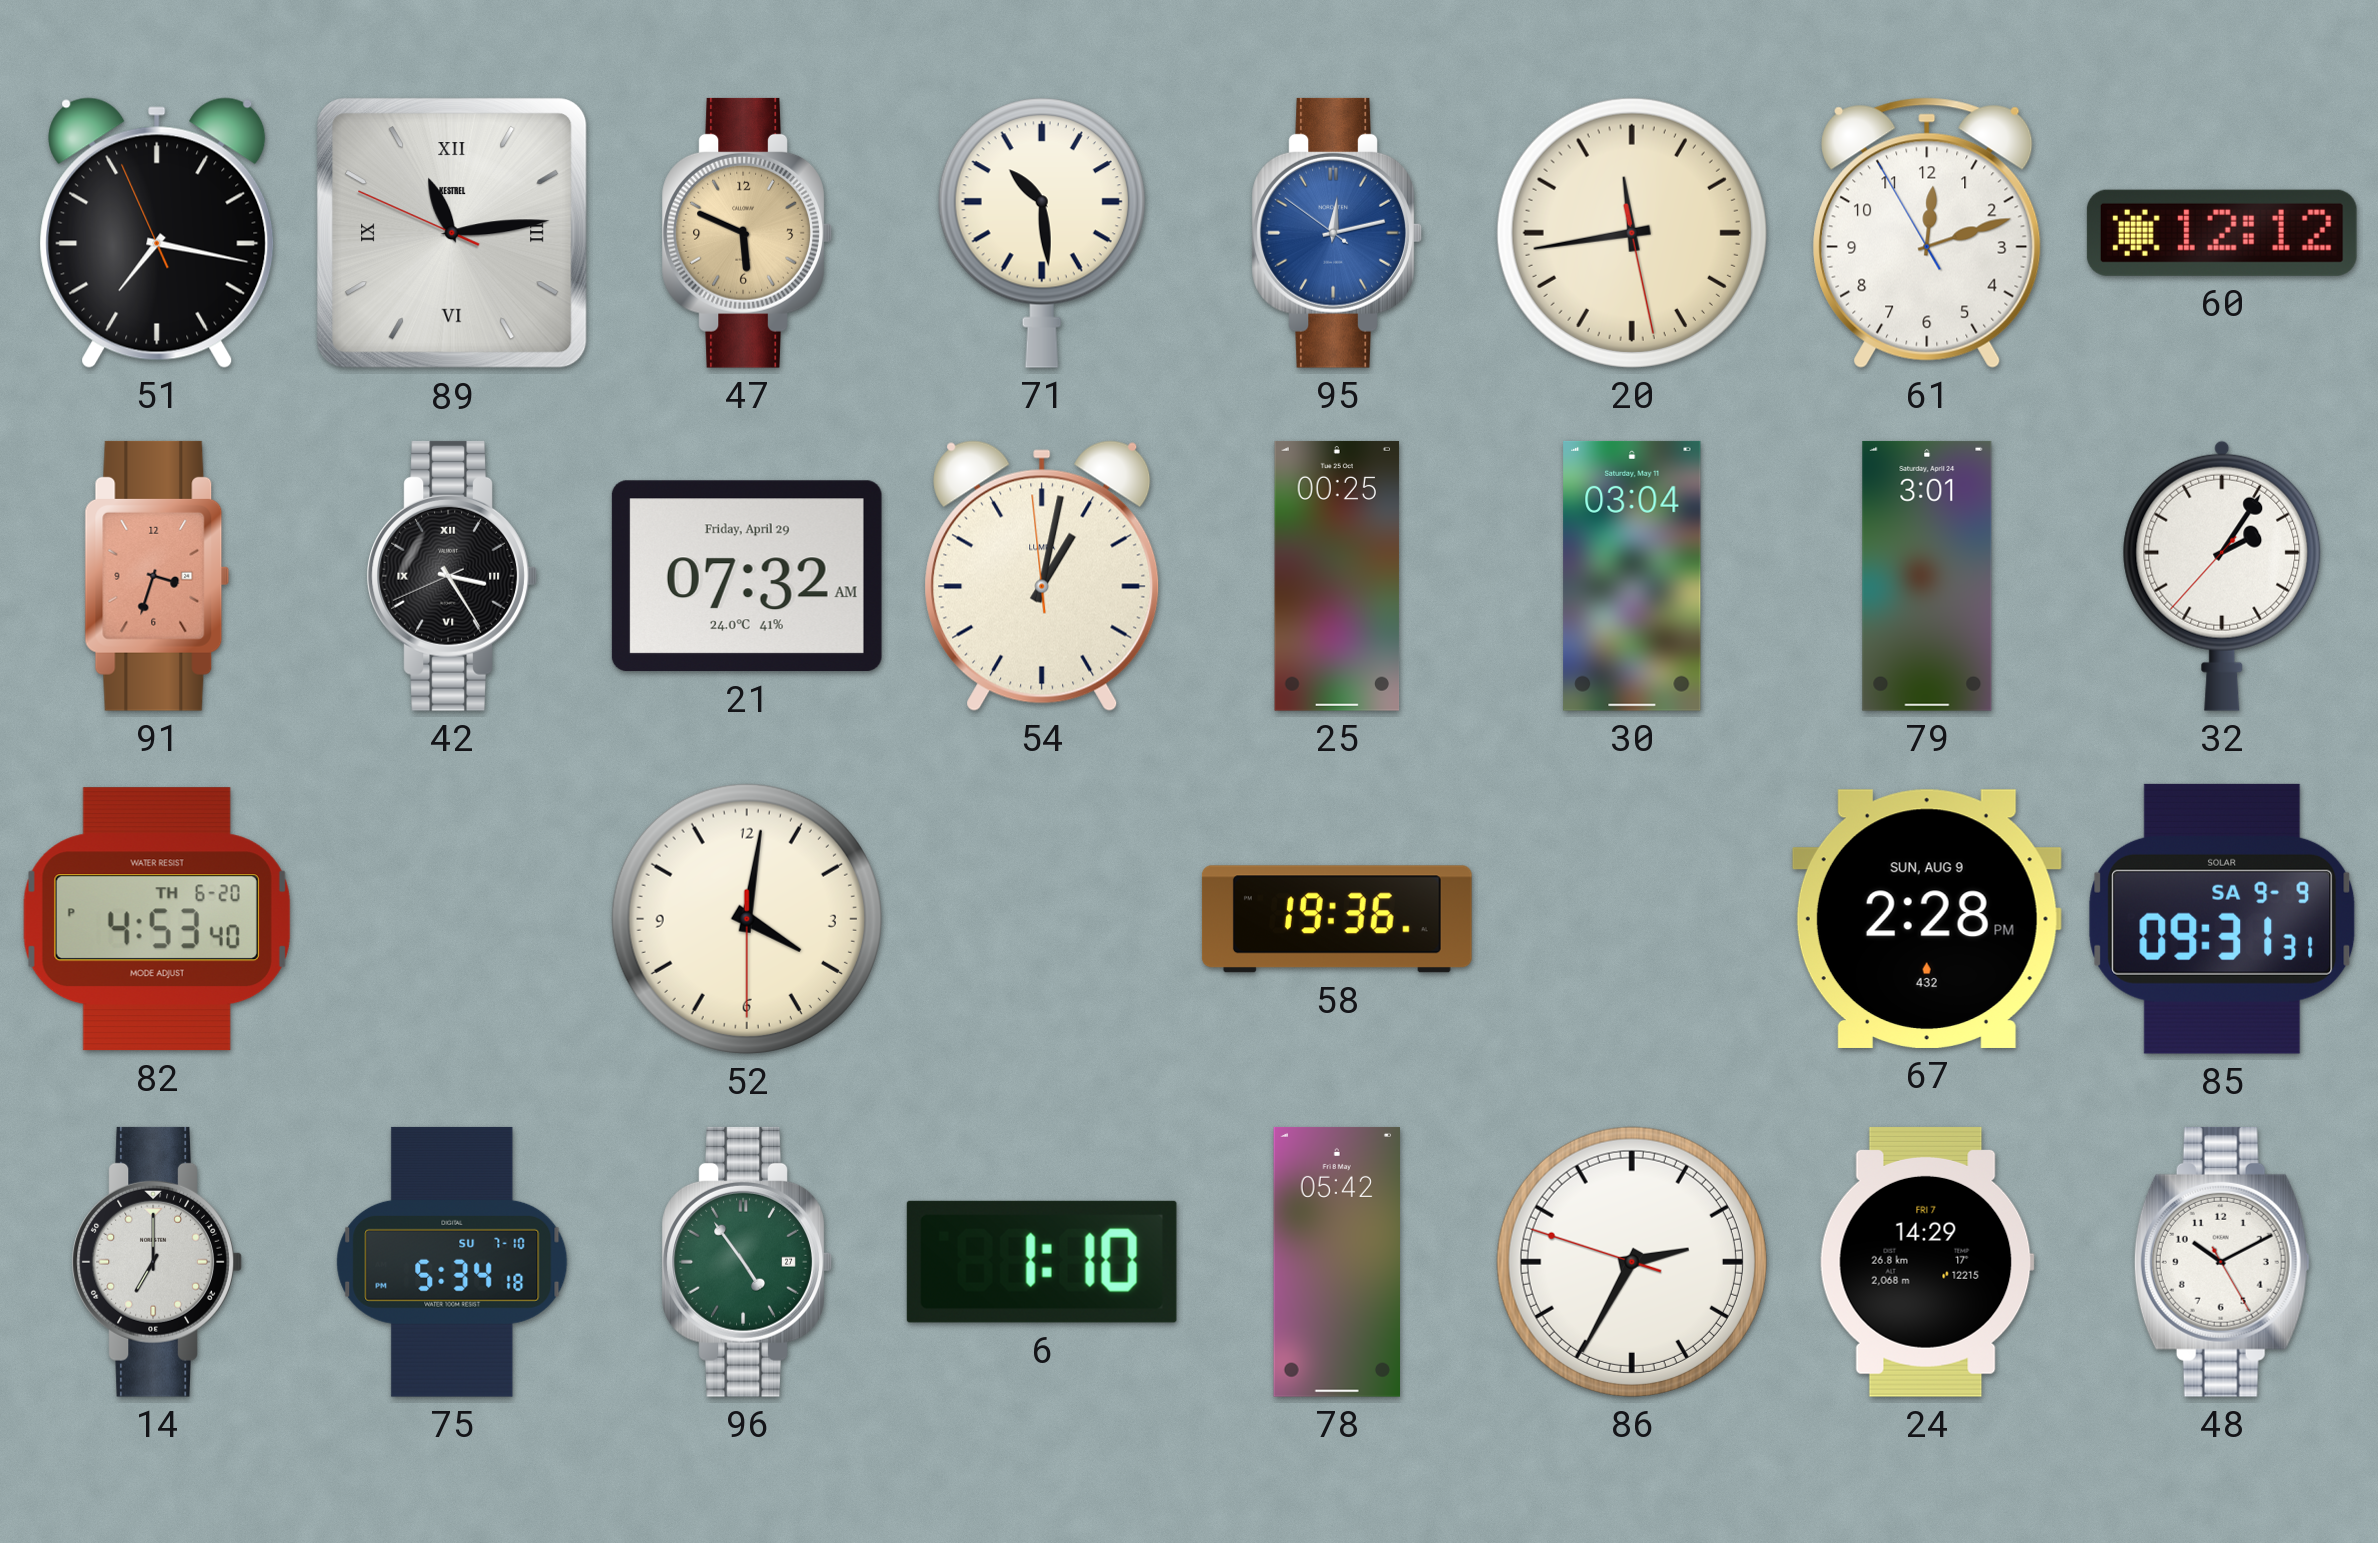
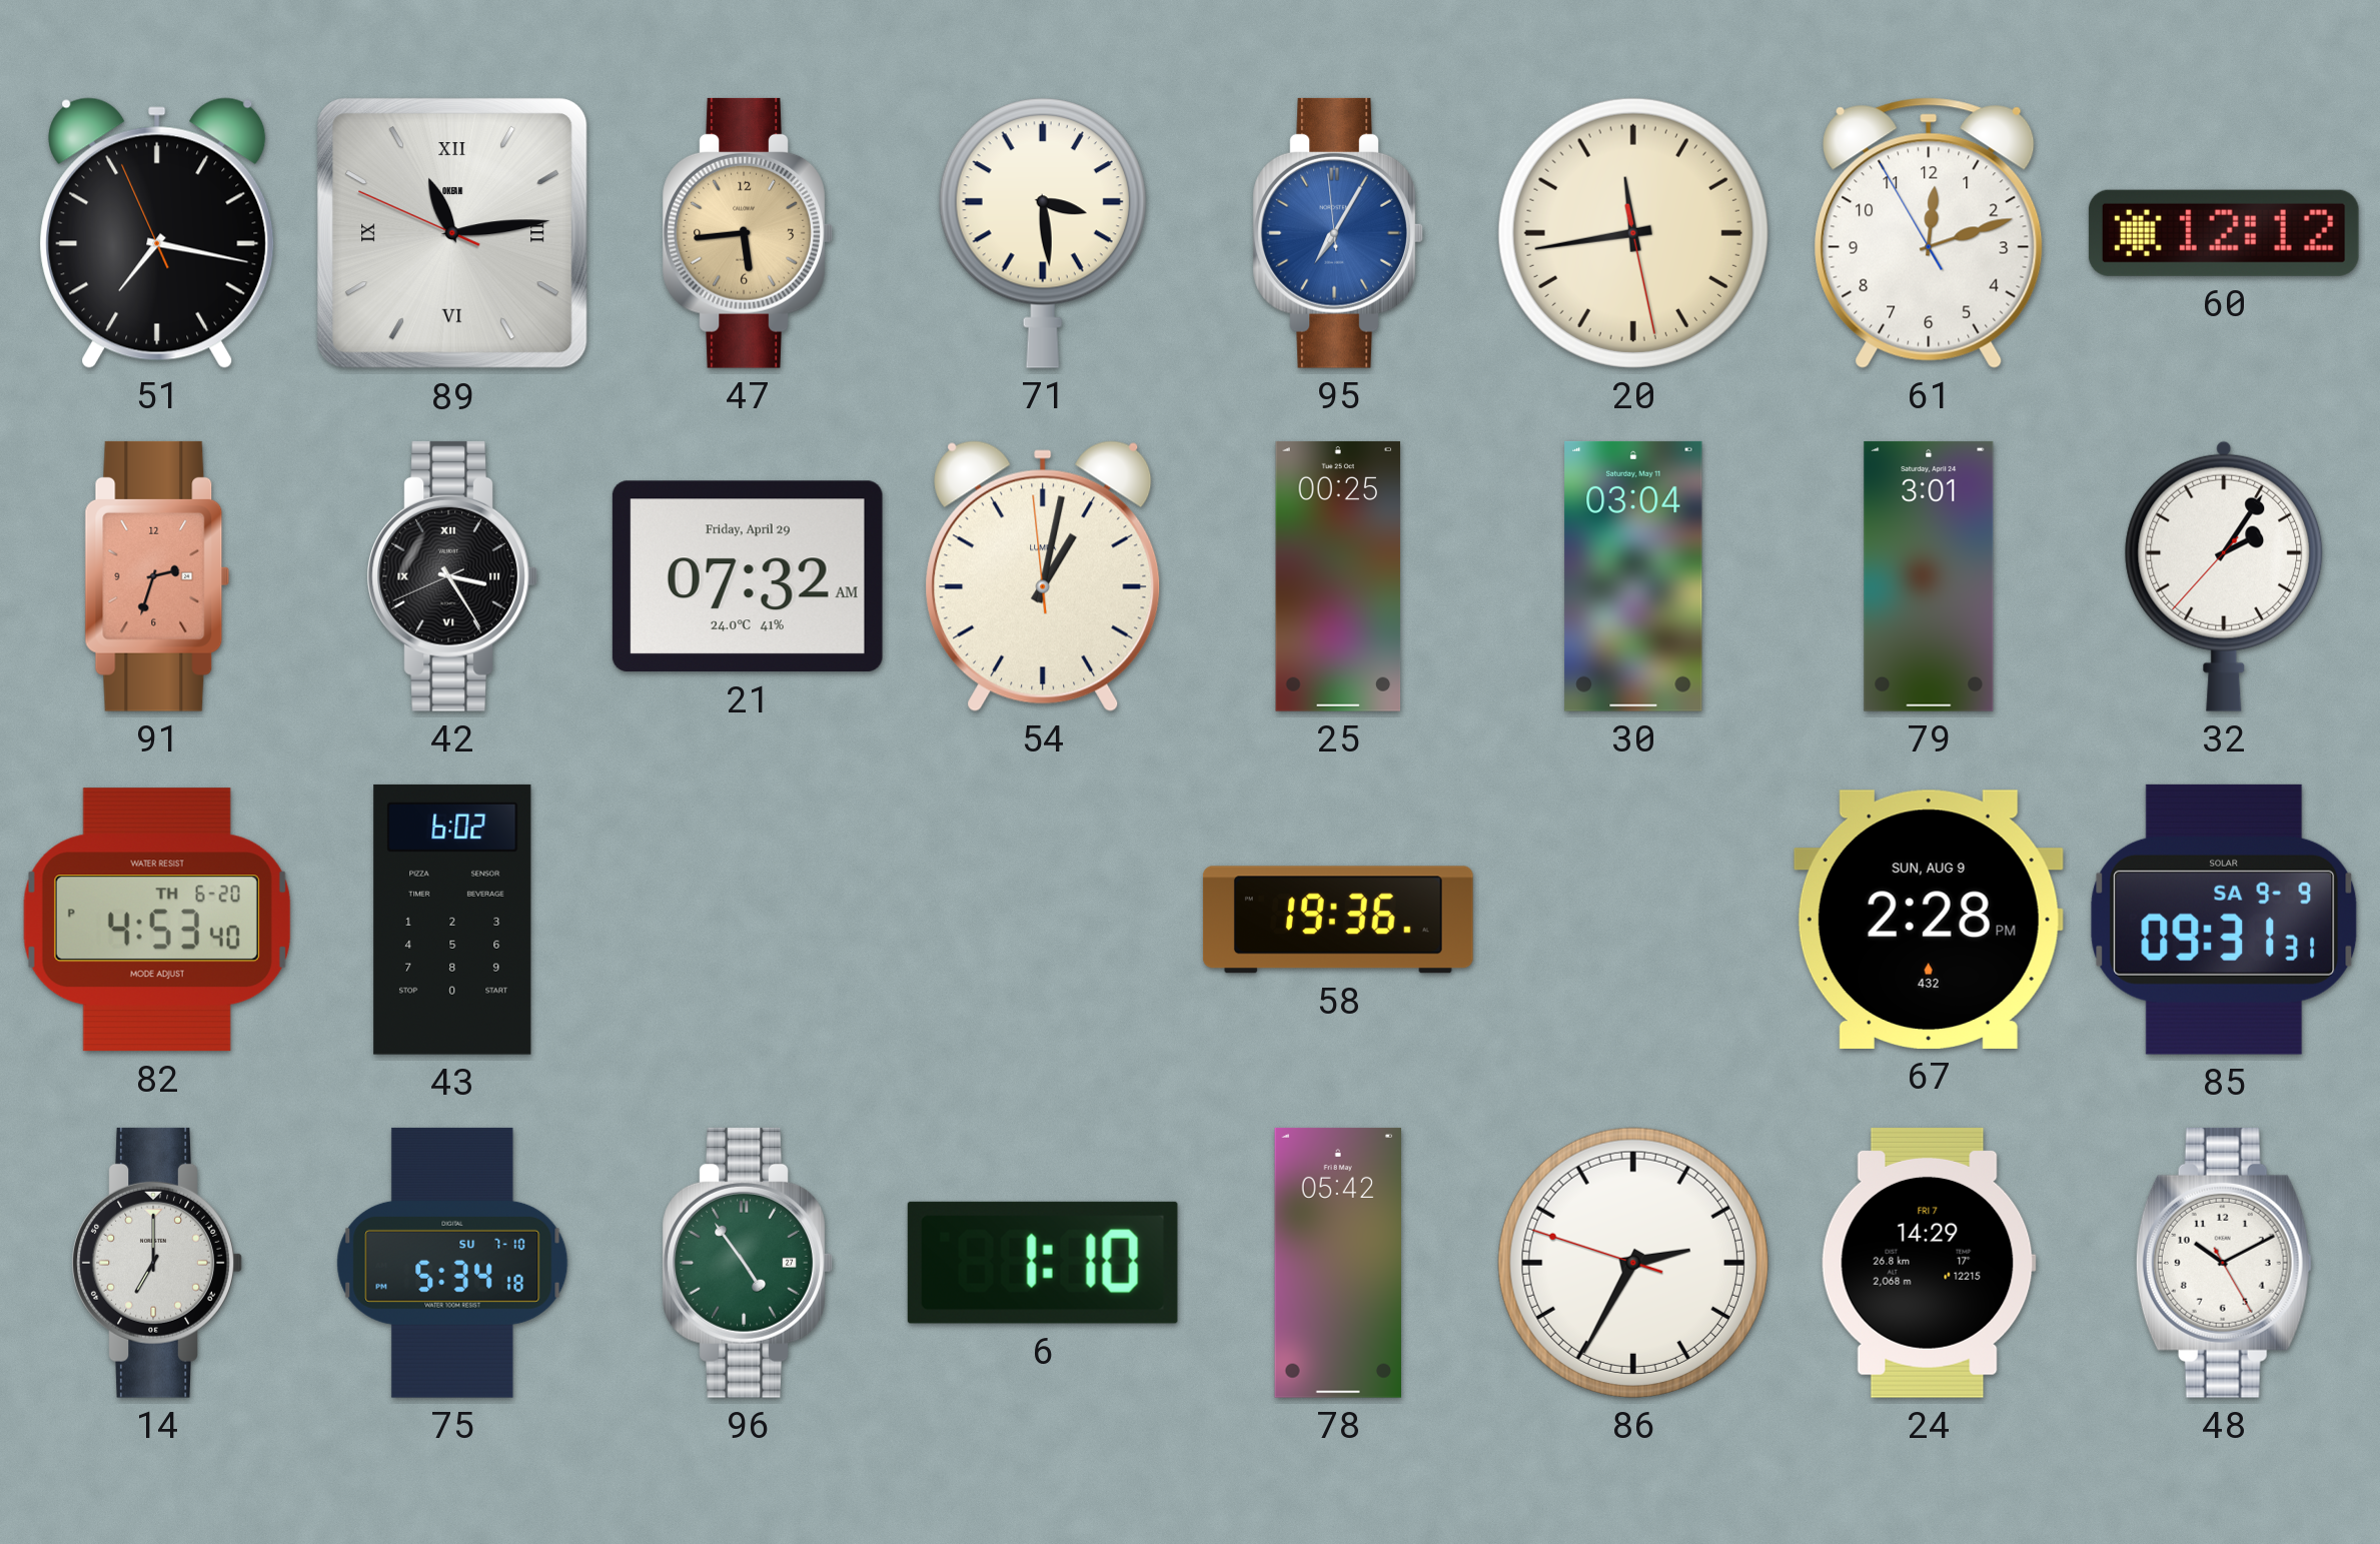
89 brand: KESTREL -> OKEAN
47: 5:49 -> 5:44
71: 10:29 -> 3:29
95: 12:12 -> 7:04
91: 3:33 -> 2:33
43: none -> 6:02
52: 4:01 -> none
